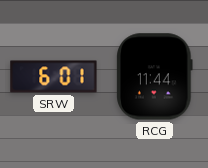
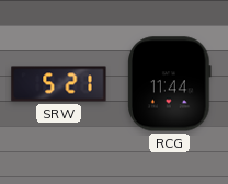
SRW: 6:01 -> 5:21
